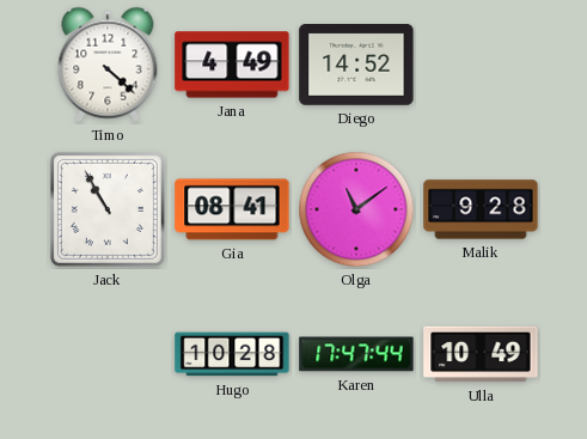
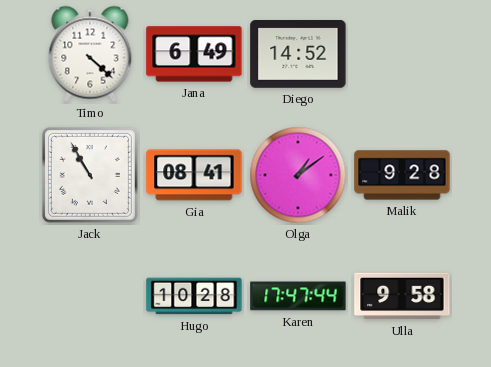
Jana: 4:49 -> 6:49
Olga: 11:09 -> 1:09
Ulla: 10:49 -> 9:58
